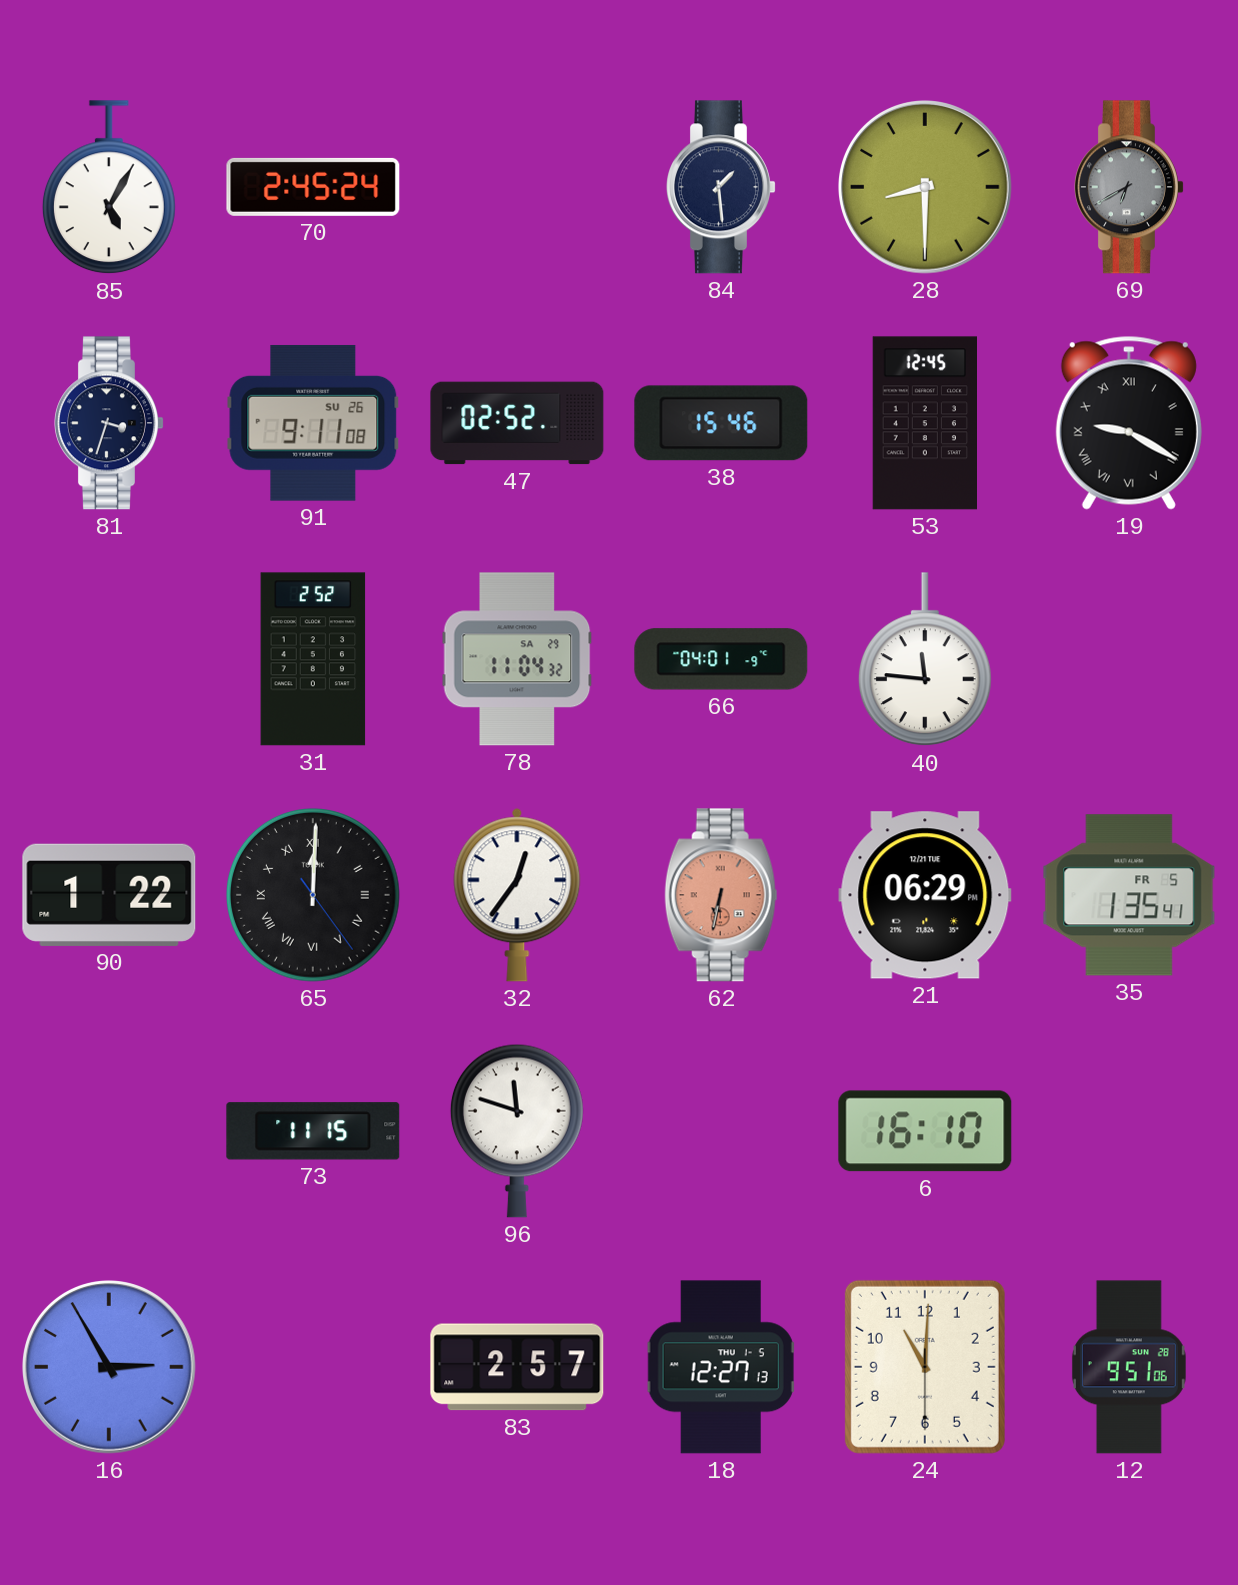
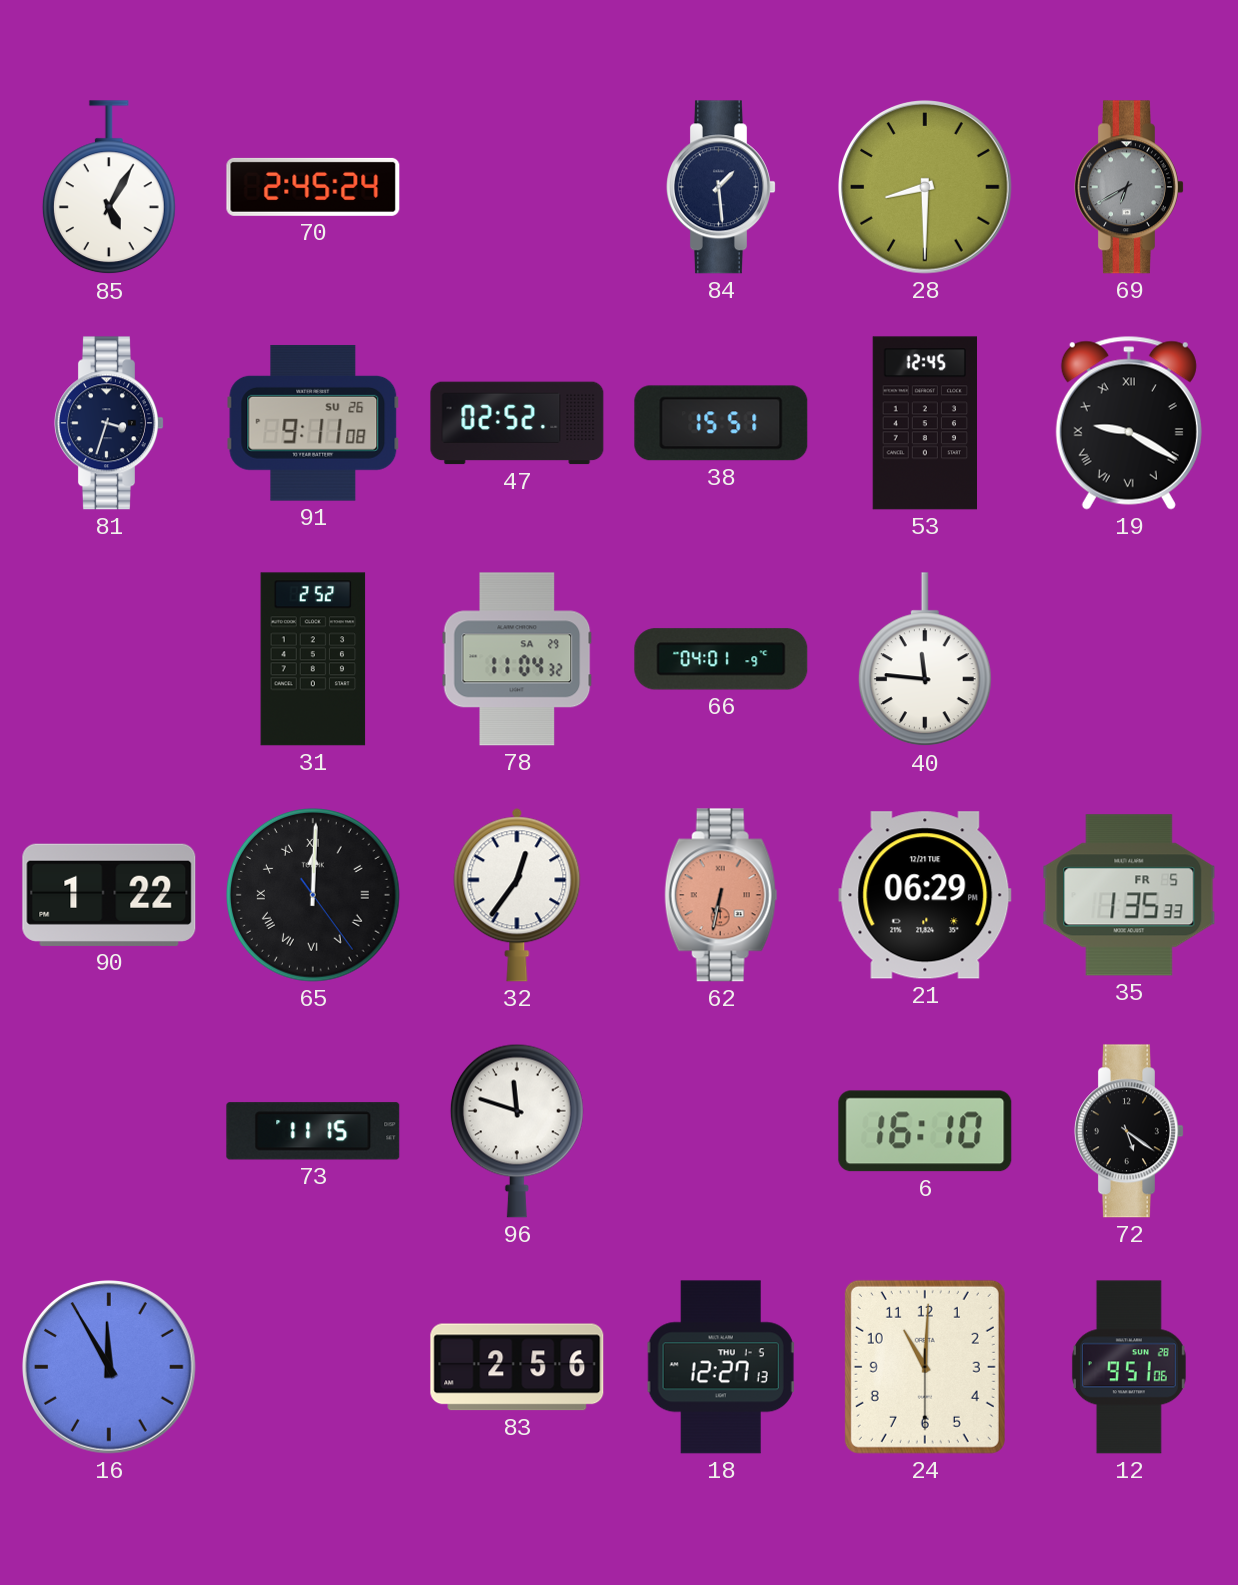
38: 15:46 -> 15:51
35: 1:35:41 -> 1:35:33
72: none -> 5:21
16: 2:55 -> 11:55
83: 2:57 -> 2:56
